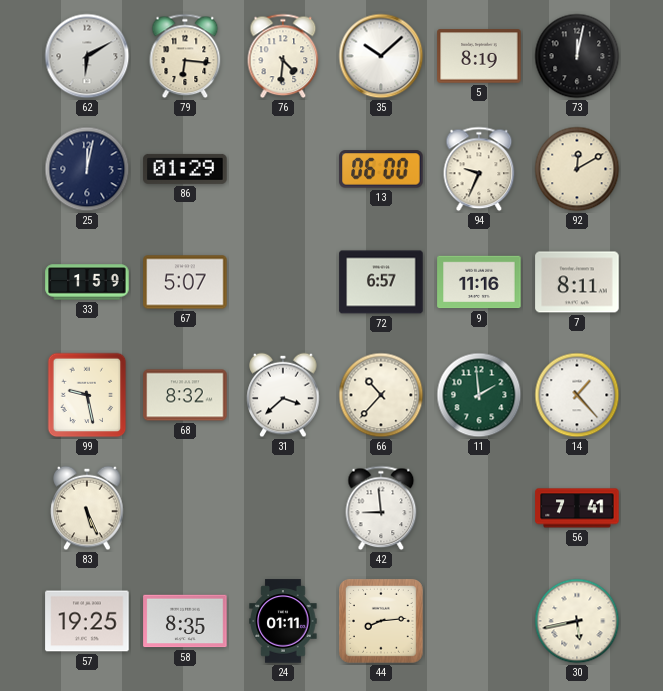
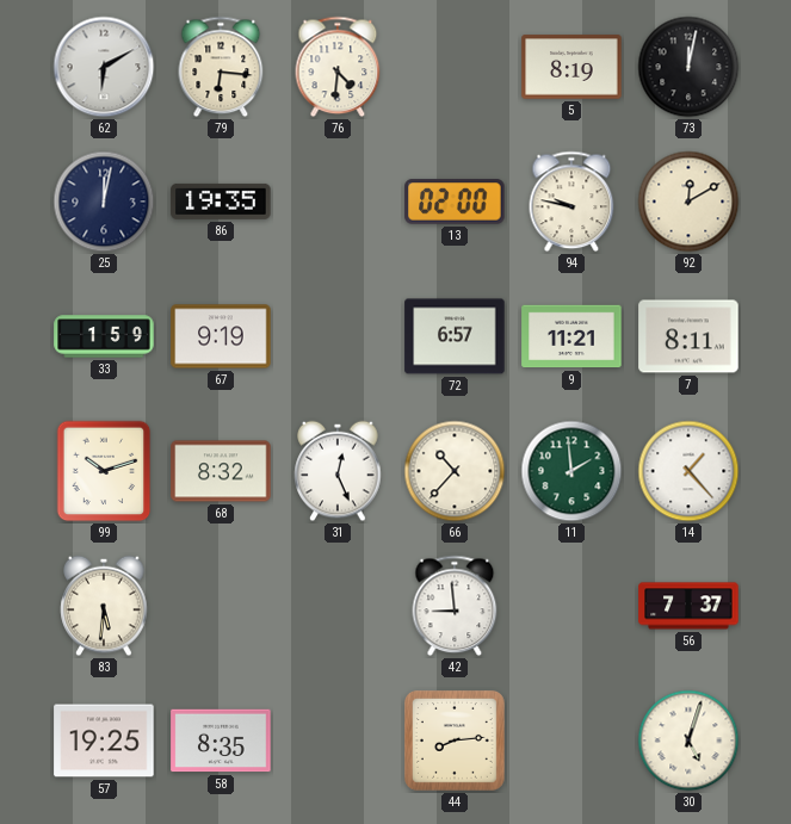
35: 10:08 -> none
86: 01:29 -> 19:35
13: 06:00 -> 02:00
94: 9:34 -> 9:47
67: 5:07 -> 9:19
9: 11:16 -> 11:21
99: 9:28 -> 10:12
31: 3:38 -> 12:26
83: 5:26 -> 5:31
56: 7:41 -> 7:37
24: 01:11 -> none
30: 5:43 -> 5:03
